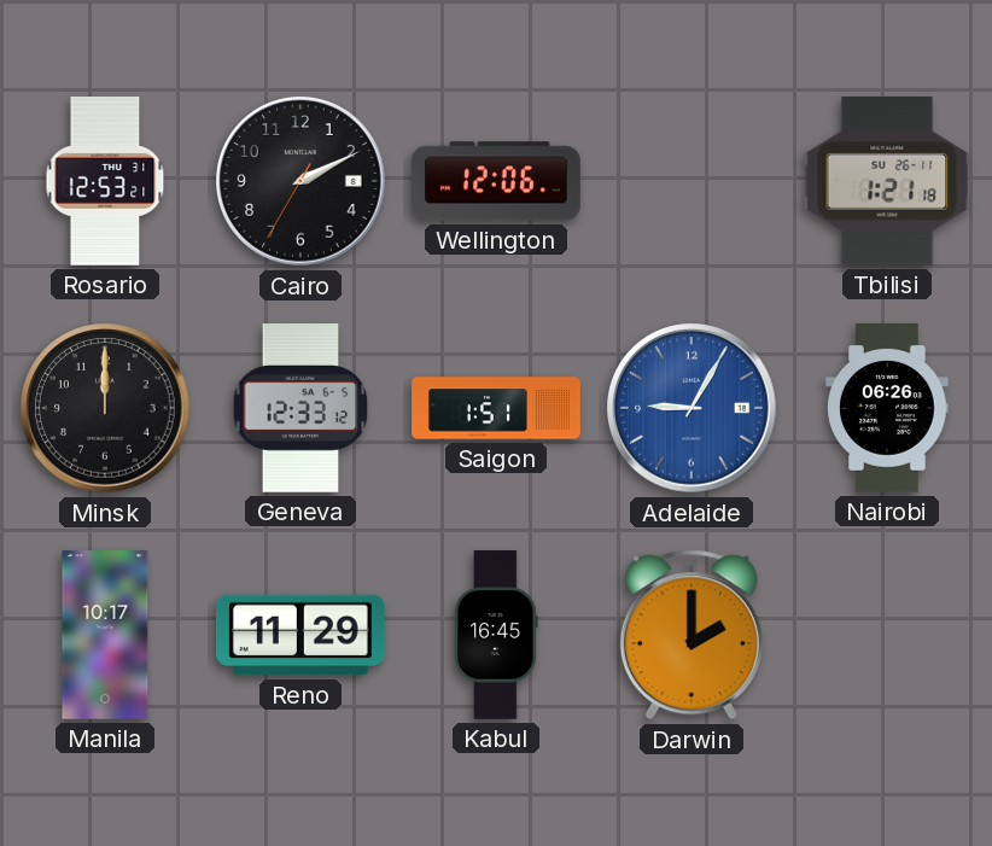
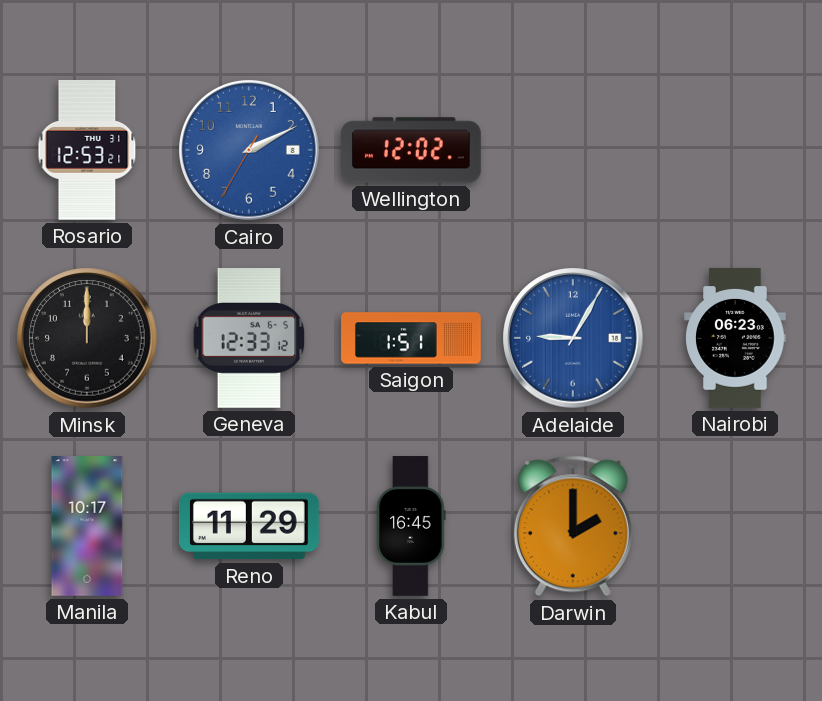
Cairo dial: black -> blue
Wellington: 12:06 -> 12:02
Tbilisi: 1:21 -> none
Nairobi: 06:26 -> 06:23
